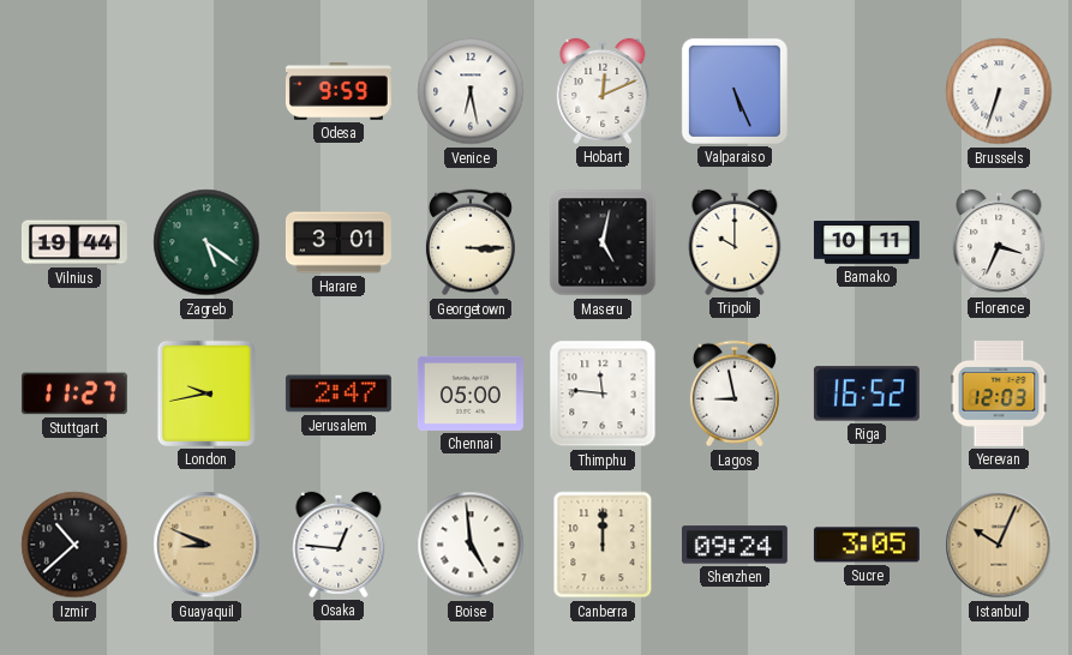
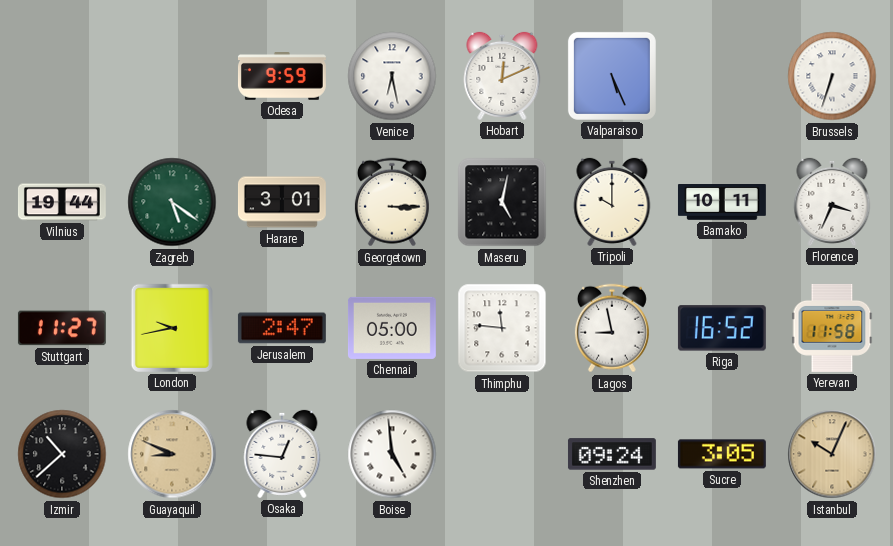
Yerevan: 12:03 -> 11:58
Canberra: 12:00 -> none
